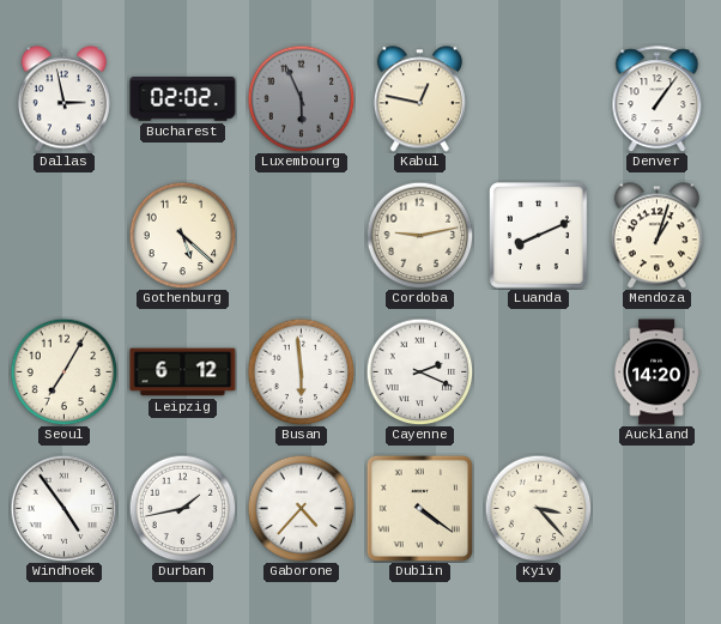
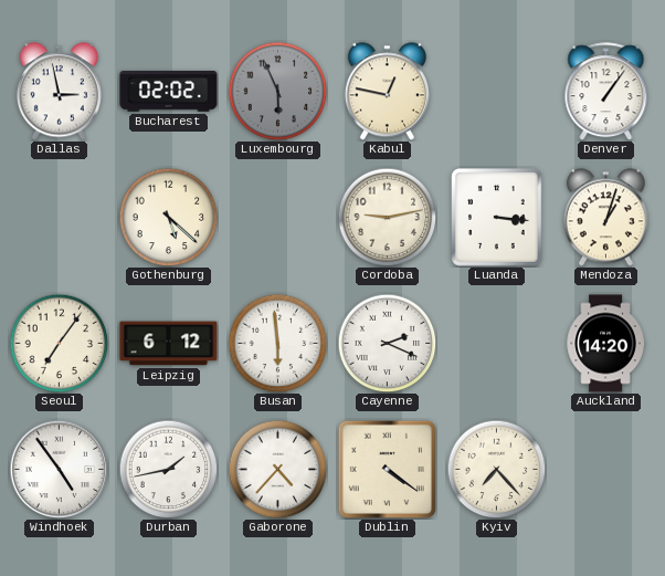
Luanda: 8:11 -> 3:16
Seoul: 7:05 -> 7:06
Kyiv: 3:23 -> 7:23
